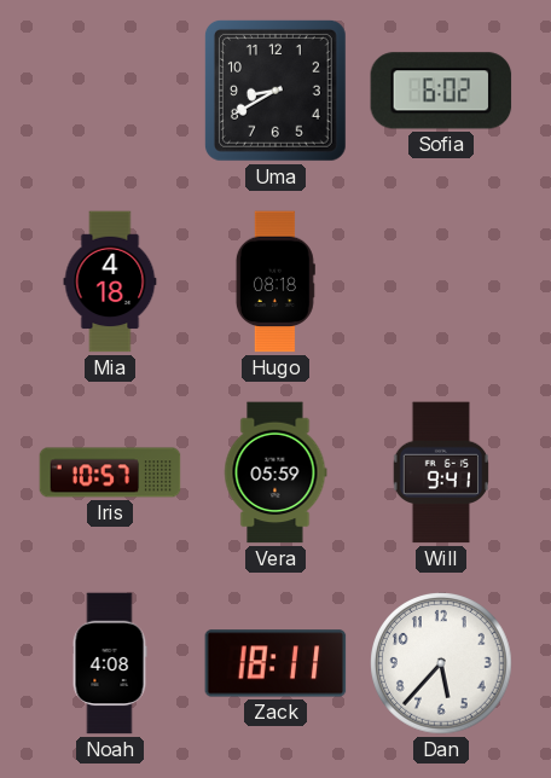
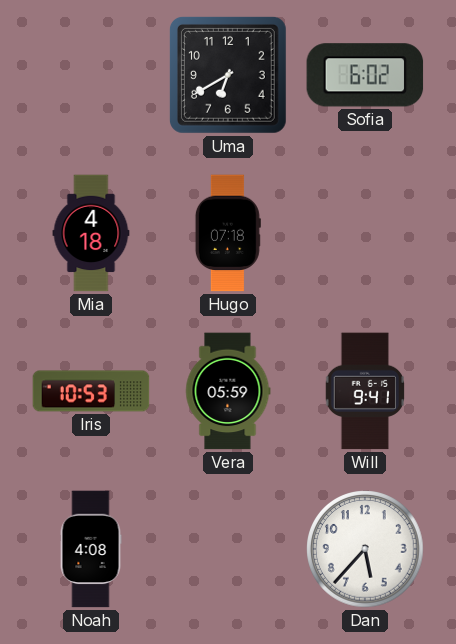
Uma: 8:40 -> 6:40
Hugo: 08:18 -> 07:18
Iris: 10:57 -> 10:53
Zack: 18:11 -> none
